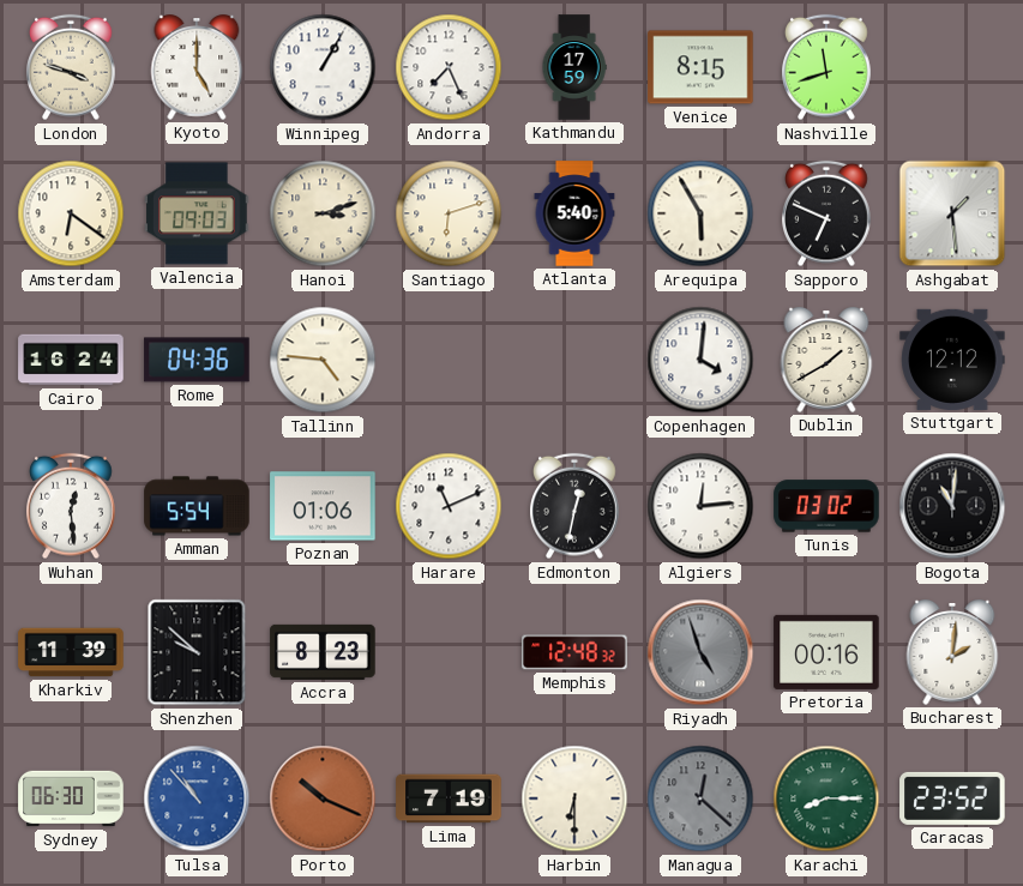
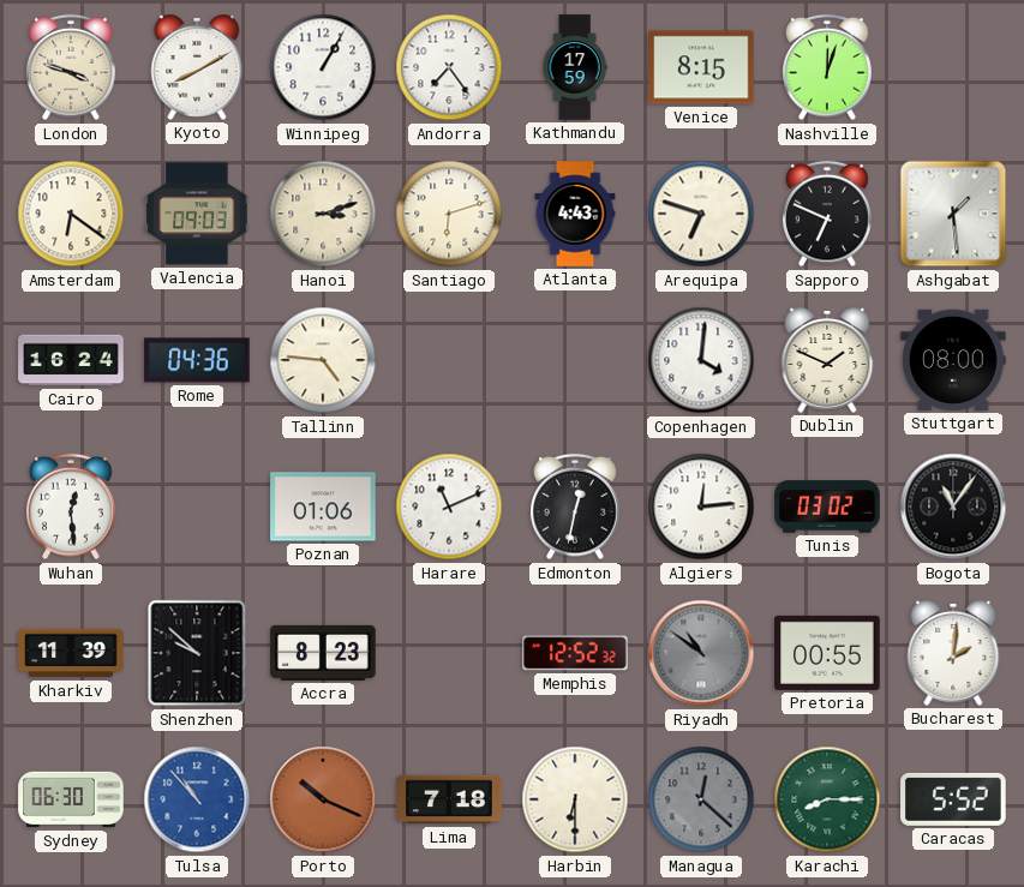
Kyoto: 5:00 -> 8:10
Andorra: 7:26 -> 7:24
Nashville: 11:42 -> 12:03
Atlanta: 5:40 -> 4:43
Arequipa: 5:55 -> 6:48
Dublin: 1:40 -> 1:49
Stuttgart: 12:12 -> 08:00
Amman: 5:54 -> none
Bogota: 11:01 -> 11:06
Memphis: 12:48 -> 12:52
Riyadh: 4:57 -> 10:51
Pretoria: 00:16 -> 00:55
Lima: 7:19 -> 7:18
Caracas: 23:52 -> 5:52
